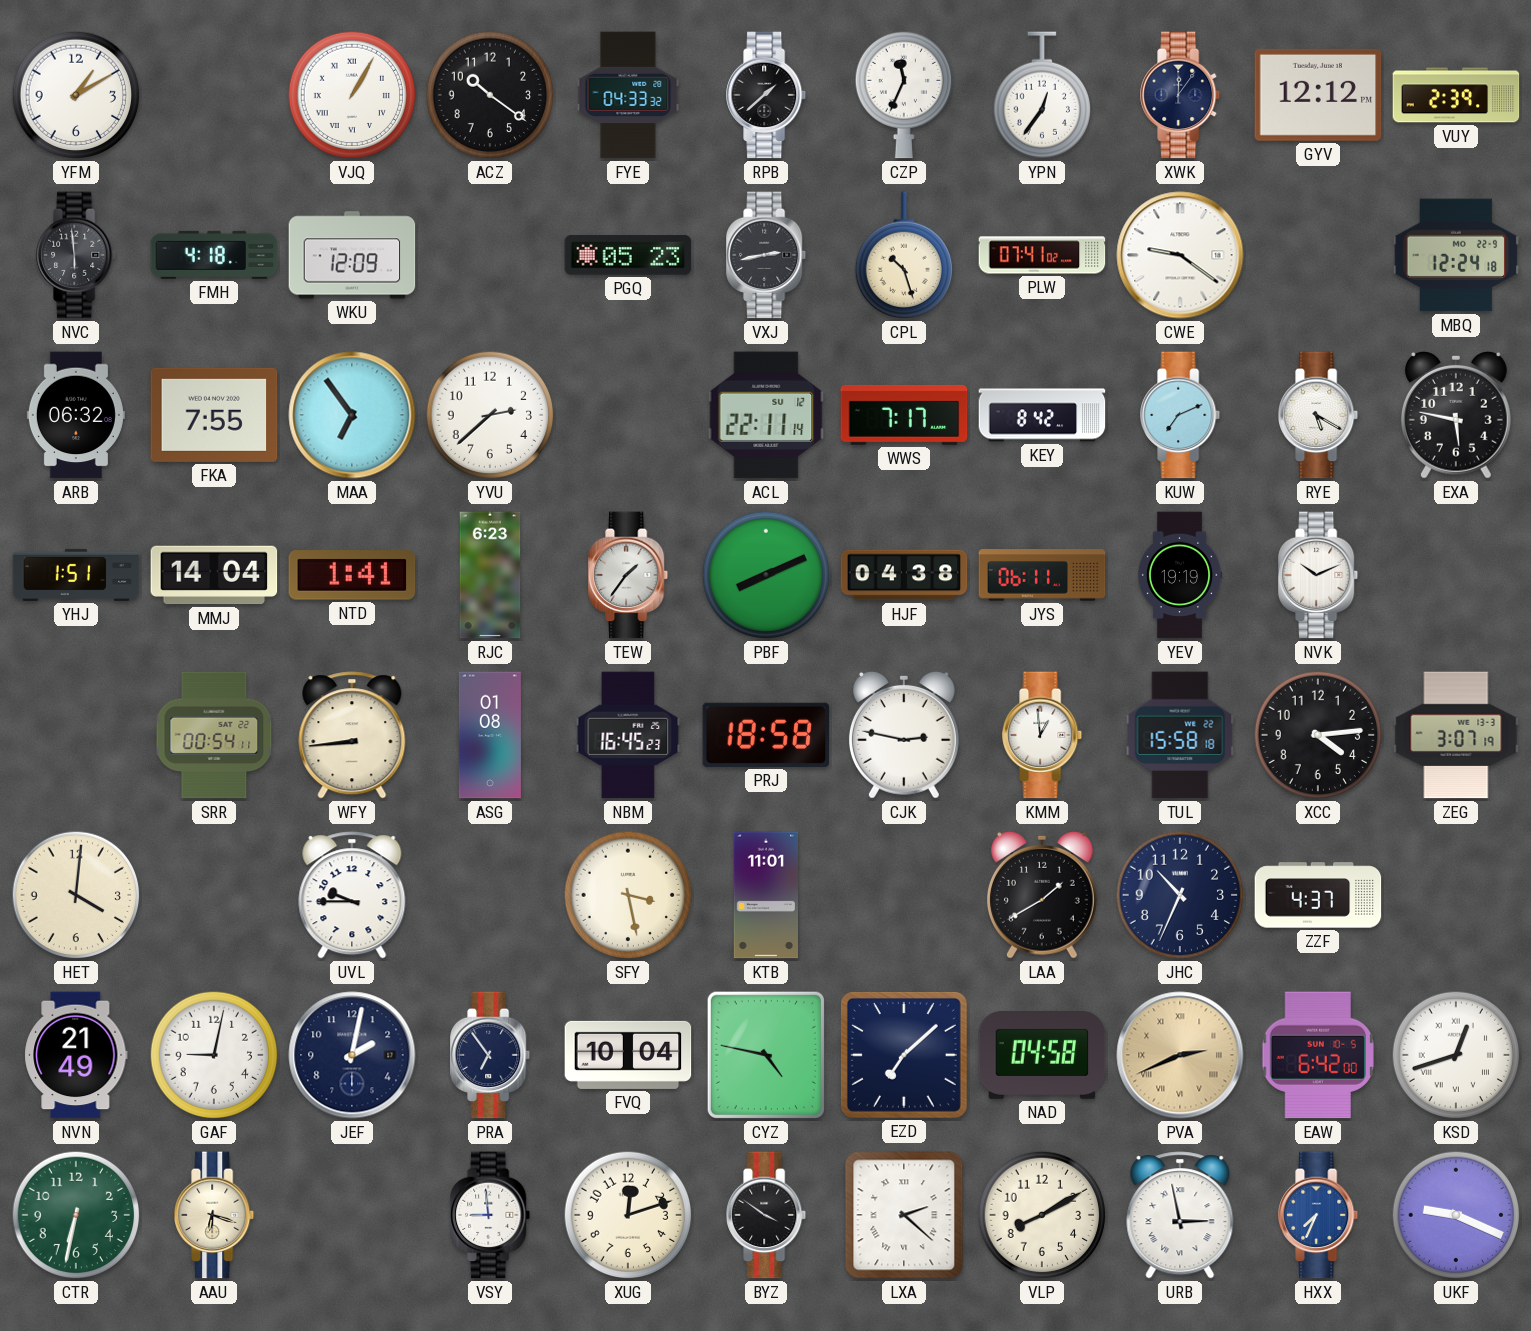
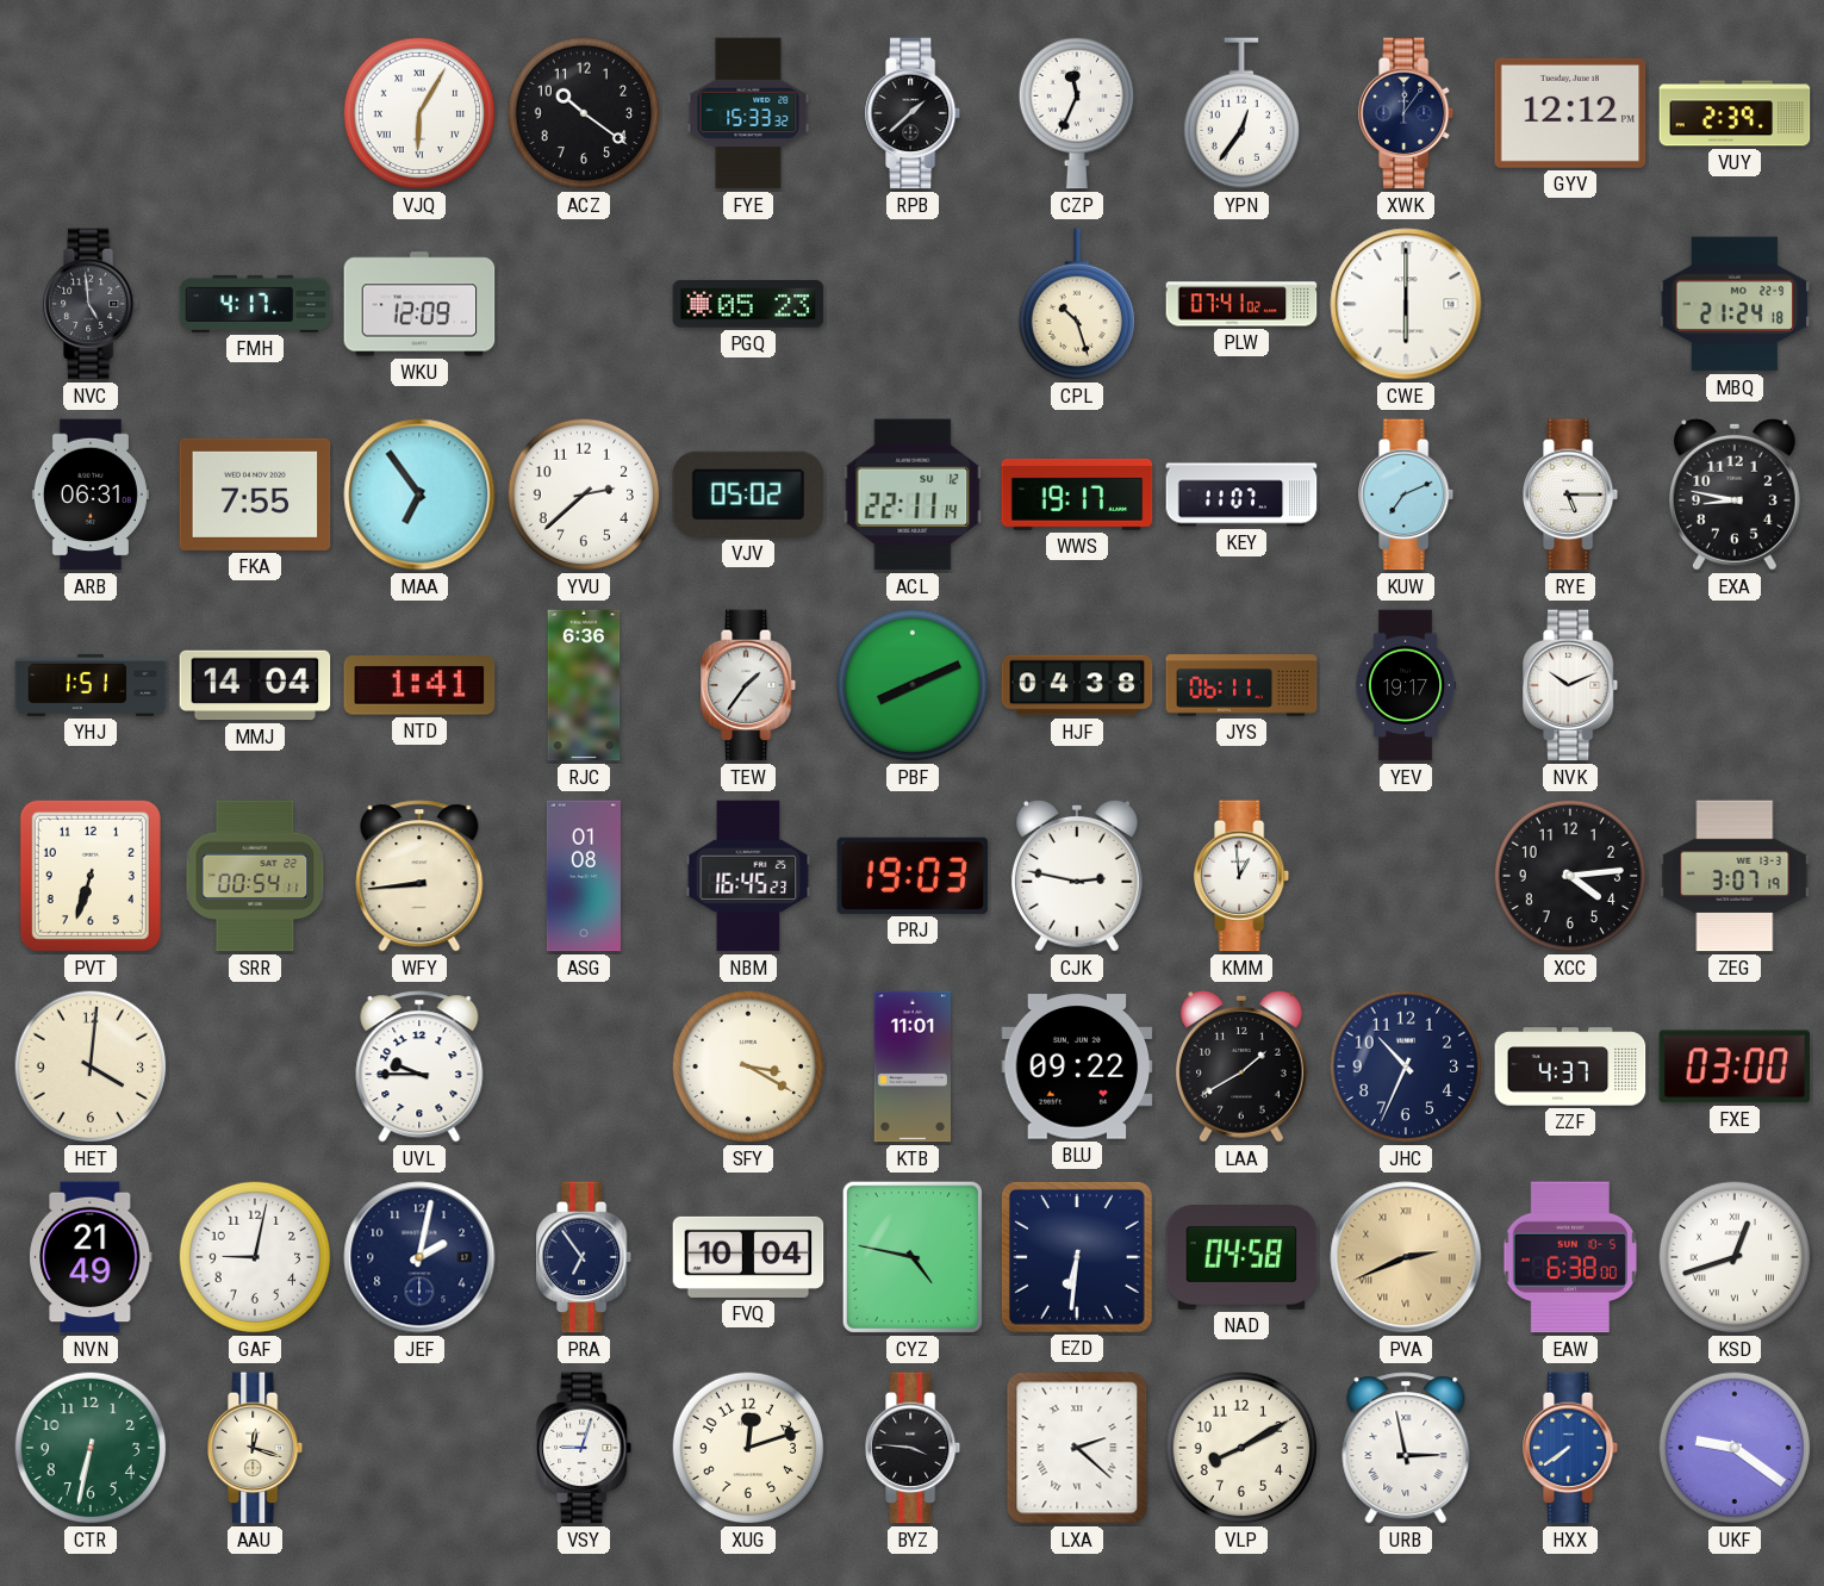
YFM: 1:10 -> none
VJQ: 1:05 -> 6:05
FYE: 04:33 -> 15:33
NVC: 5:59 -> 4:59
FMH: 4:18 -> 4:17
VXJ: 2:43 -> none
CWE: 9:21 -> 6:00
MBQ: 12:24 -> 21:24
ARB: 06:32 -> 06:31
VJV: none -> 05:02
WWS: 7:17 -> 19:17
KEY: 8:42 -> 11:07
RYE: 5:20 -> 5:15
EXA: 5:47 -> 8:47
RJC: 6:23 -> 6:36
YEV: 19:19 -> 19:17
PVT: none -> 6:33
PRJ: 18:58 -> 19:03
TUL: 15:58 -> none
SFY: 3:28 -> 3:20
BLU: none -> 09:22
FXE: none -> 03:00
EZD: 7:08 -> 6:31
EAW: 6:42 -> 6:38
AAU: 6:18 -> 12:18
VSY: 8:59 -> 9:03
BYZ: 3:51 -> 3:46
HXX: 7:34 -> 7:39
UKF: 9:19 -> 9:21
